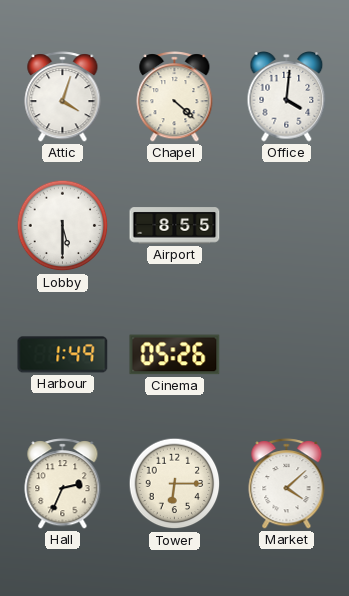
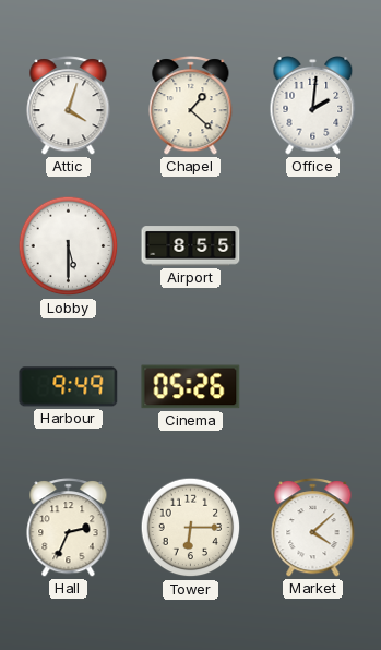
Chapel: 4:22 -> 1:22
Office: 4:01 -> 2:01
Harbour: 1:49 -> 9:49
